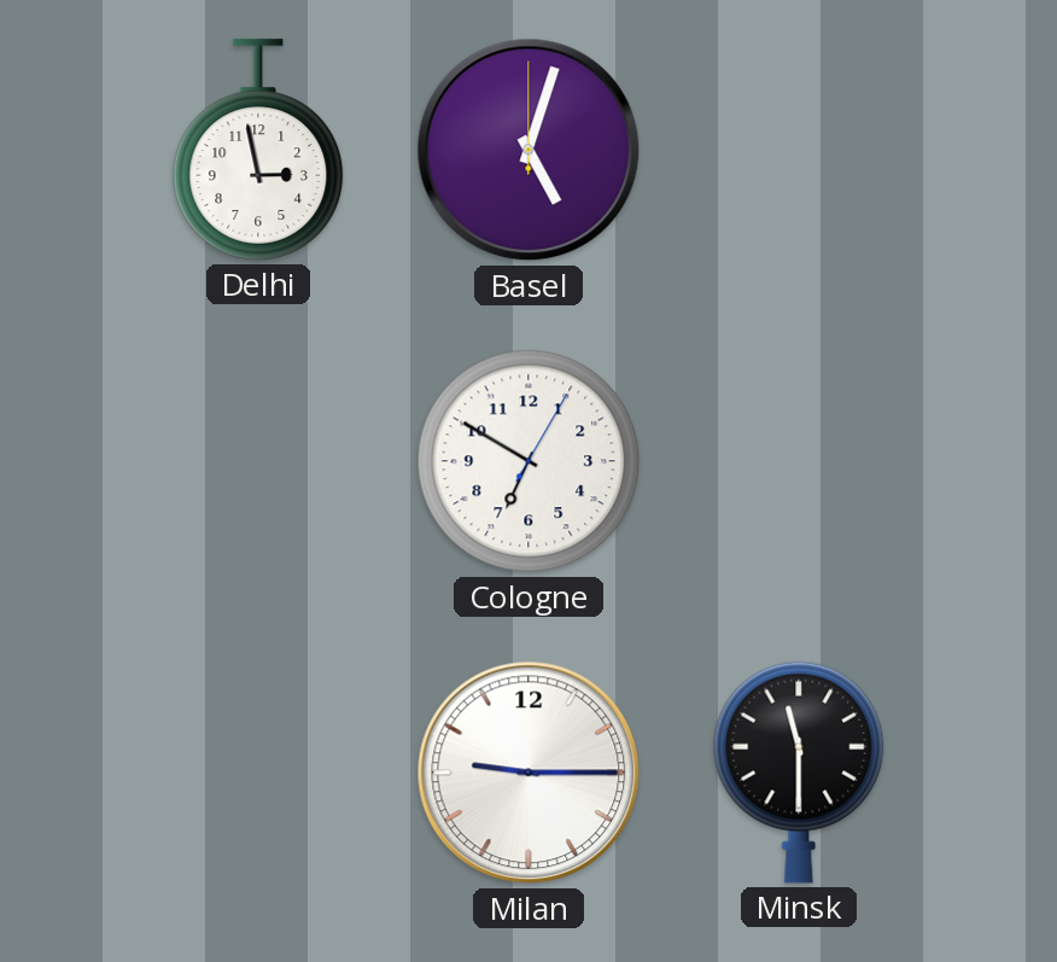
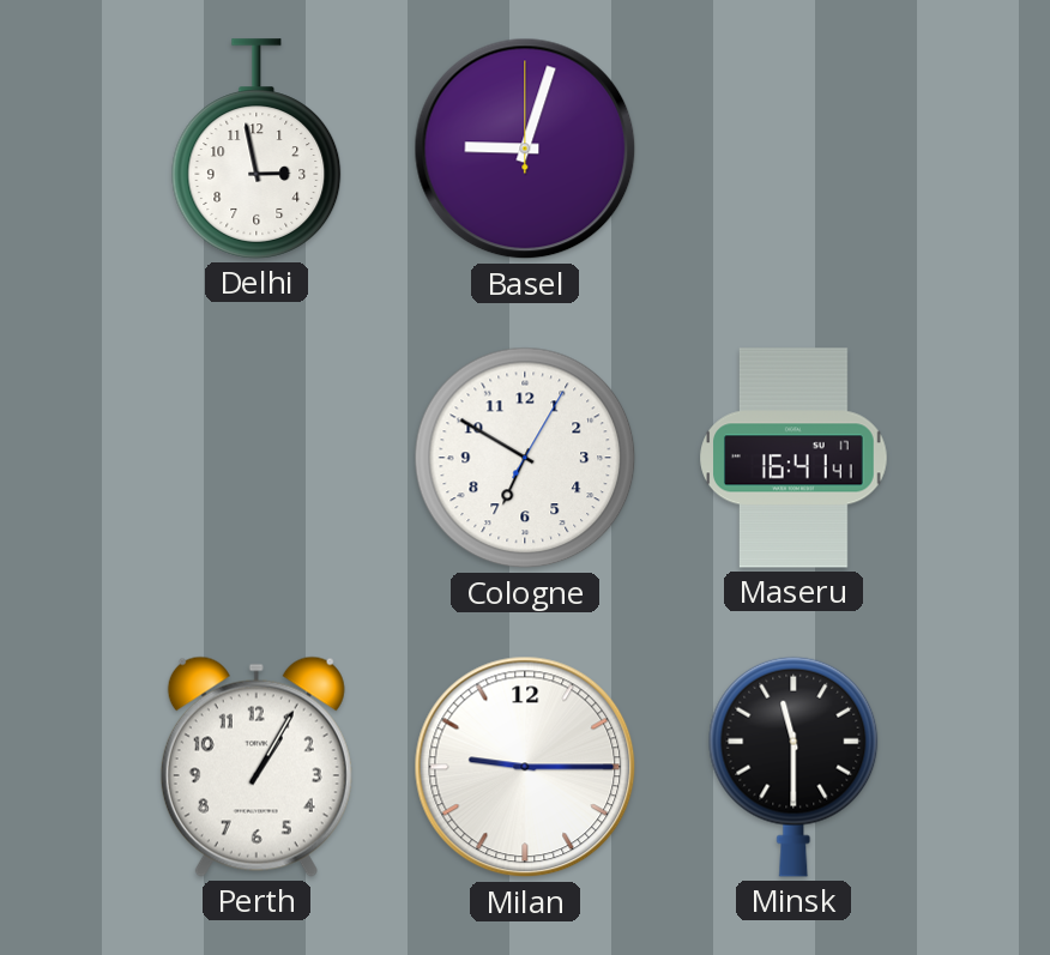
Basel: 5:03 -> 9:03
Maseru: none -> 16:41
Perth: none -> 1:05
